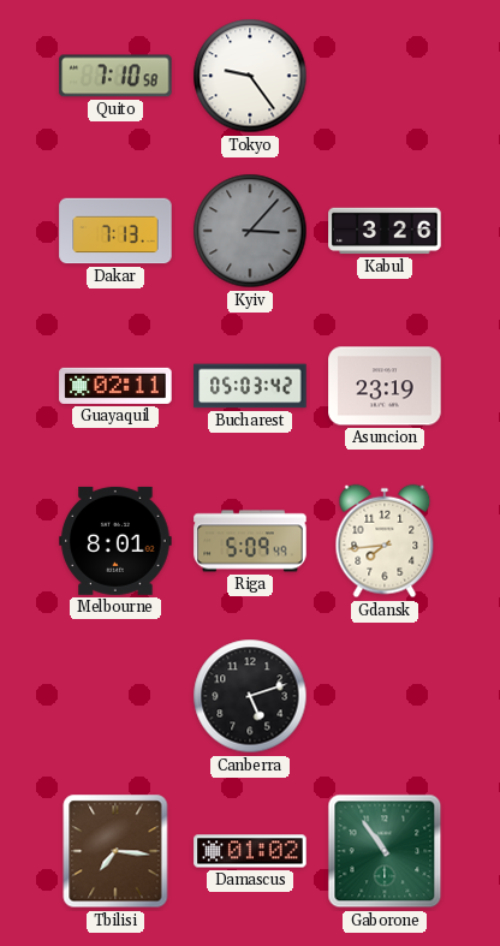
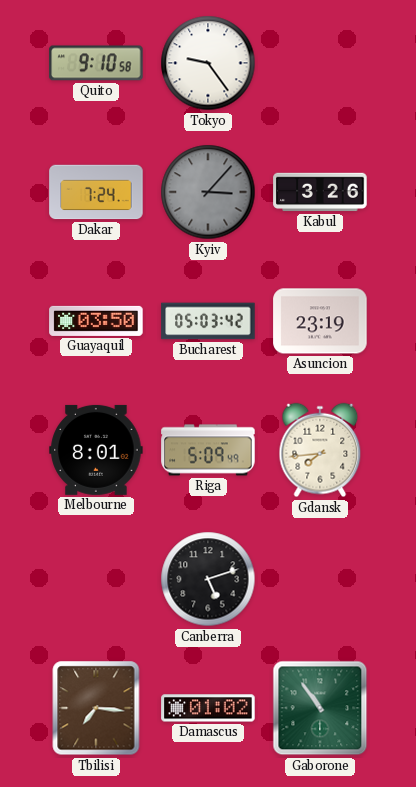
Quito: 7:10 -> 9:10
Dakar: 7:13 -> 7:24
Guayaquil: 02:11 -> 03:50
